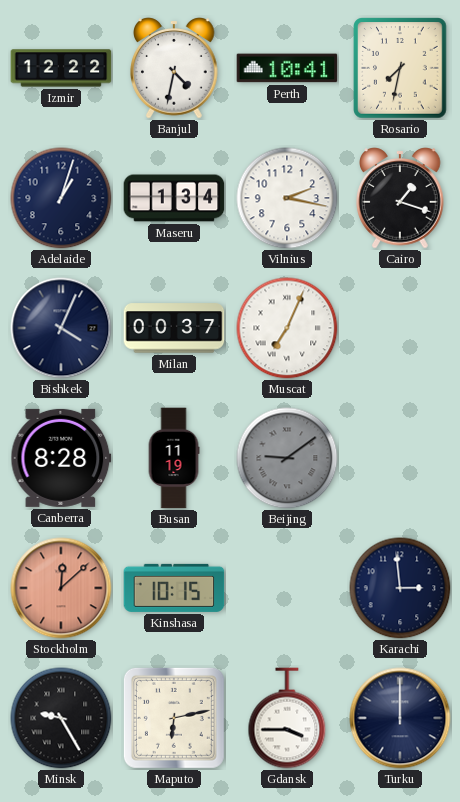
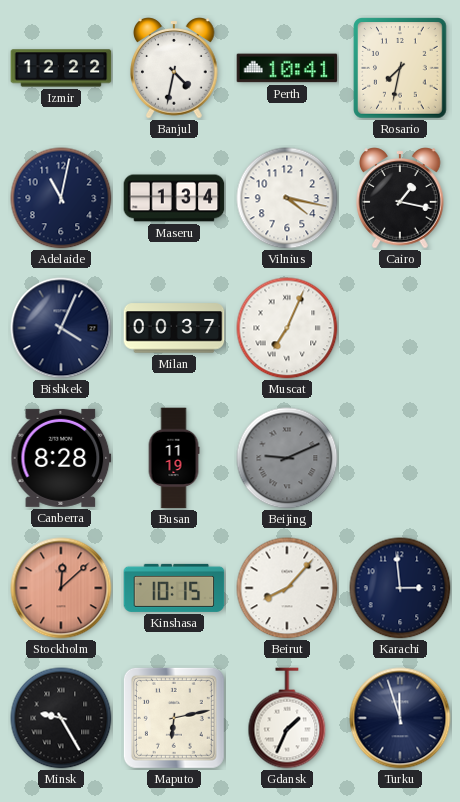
Adelaide: 1:03 -> 11:02
Vilnius: 2:17 -> 4:17
Cairo: 1:18 -> 1:17
Beijing: 9:09 -> 9:11
Beirut: none -> 8:07
Gdansk: 3:45 -> 1:34
Turku: 12:00 -> 11:57
